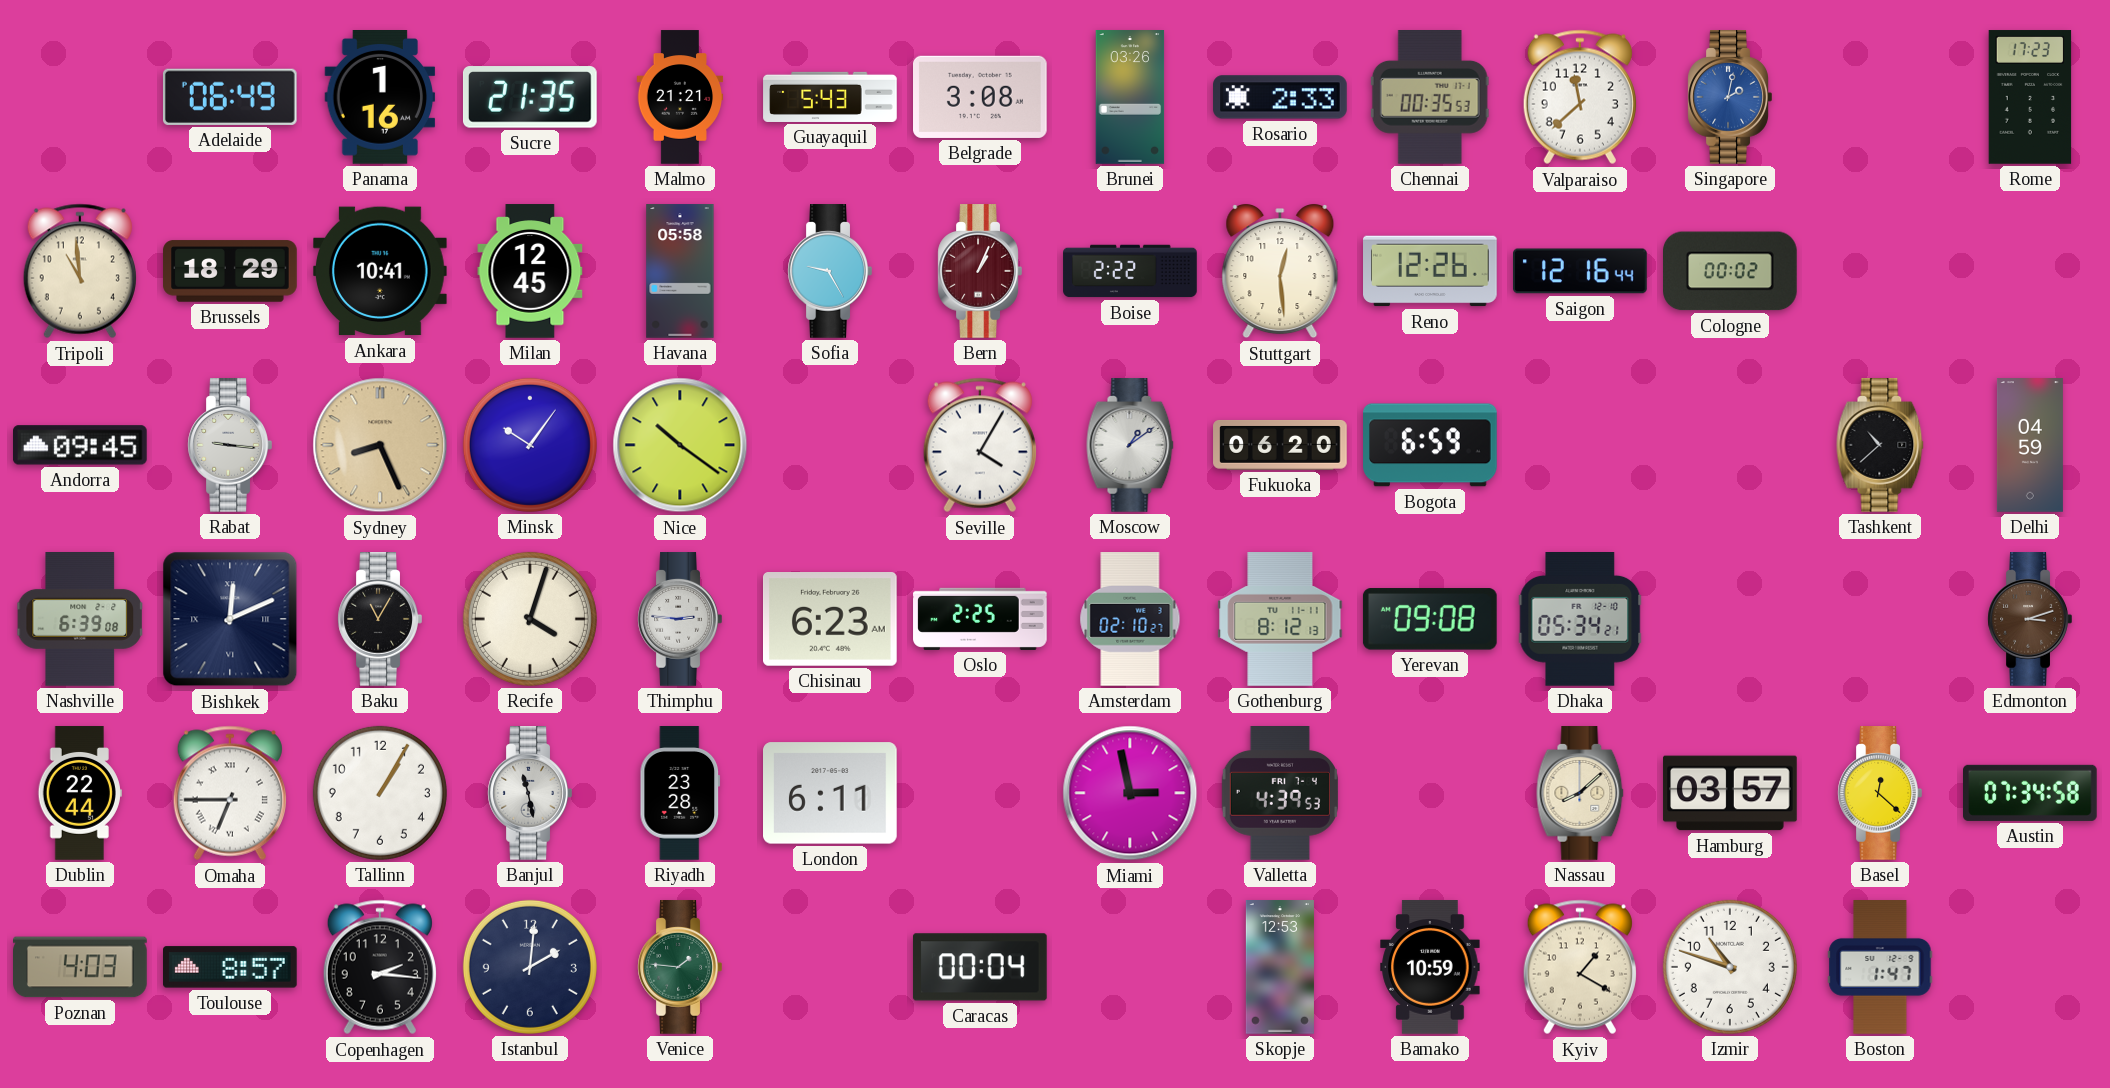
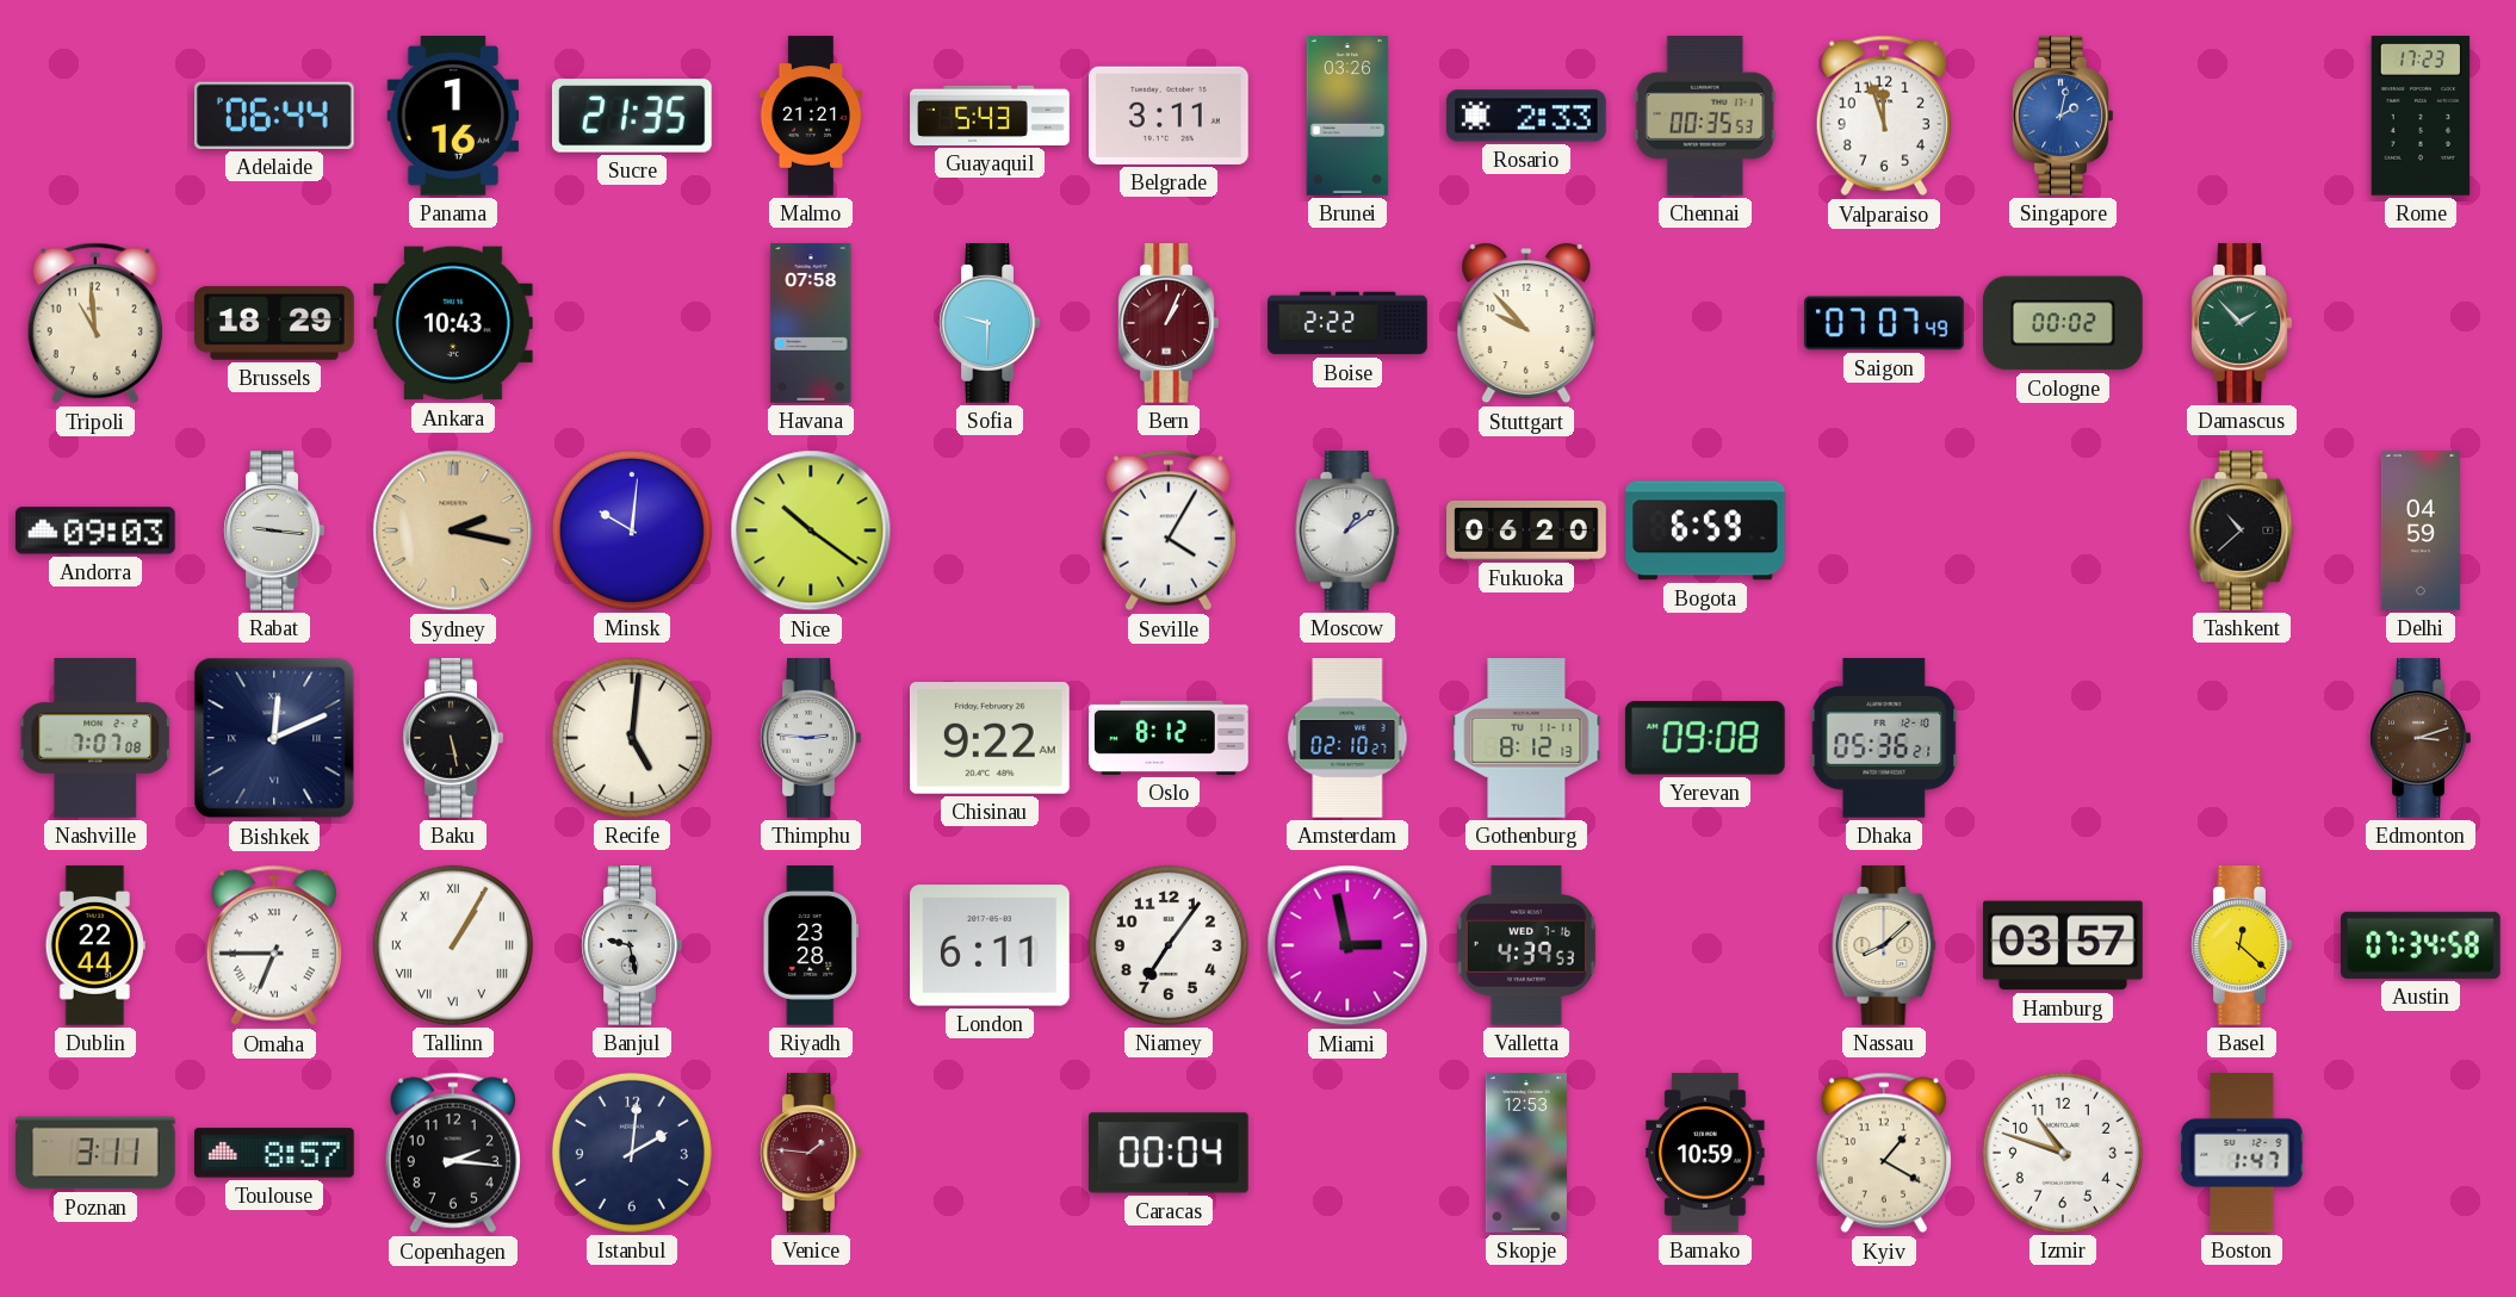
Adelaide: 06:49 -> 06:44
Belgrade: 3:08 -> 3:11
Valparaiso: 11:38 -> 11:57
Ankara: 10:41 -> 10:43
Milan: 12:45 -> none
Havana: 05:58 -> 07:58
Sofia: 9:25 -> 9:30
Stuttgart: 12:29 -> 9:53
Reno: 12:26 -> none
Saigon: 12:16 -> 07:07
Damascus: none -> 1:53
Andorra: 09:45 -> 09:03
Sydney: 8:26 -> 2:17
Minsk: 10:06 -> 10:01
Nashville: 6:39 -> 7:07
Baku: 11:05 -> 5:28
Recife: 4:03 -> 5:01
Chisinau: 6:23 -> 9:22
Oslo: 2:25 -> 8:12
Dhaka: 05:34 -> 05:36
Tallinn numerals: Arabic -> Roman
Banjul: 11:28 -> 9:28
Niamey: none -> 7:06
Valletta date: FRI 7-4 -> WED 7-16
Poznan: 4:03 -> 3:11
Venice dial: green -> burgundy
